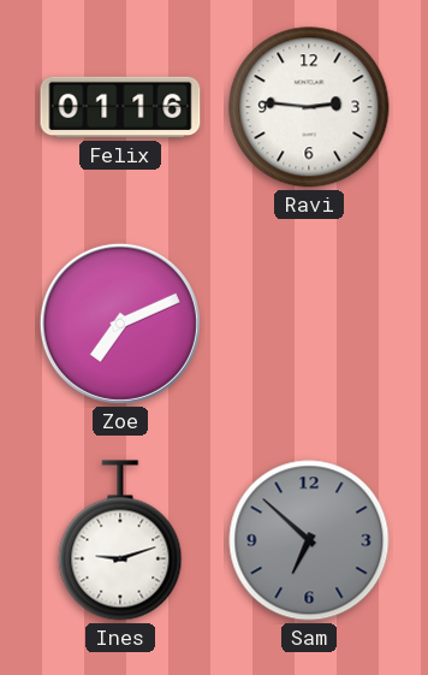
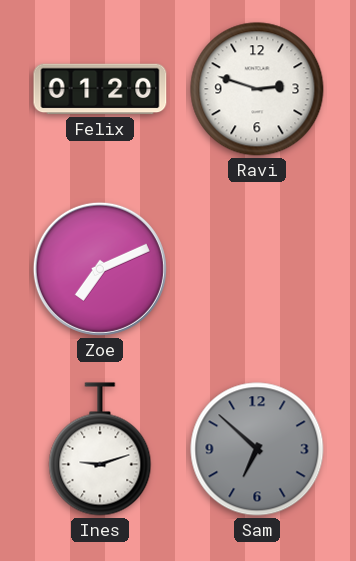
Felix: 01:16 -> 01:20
Ravi: 2:46 -> 2:48
